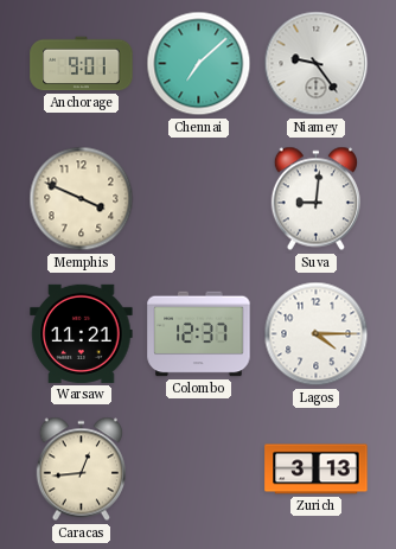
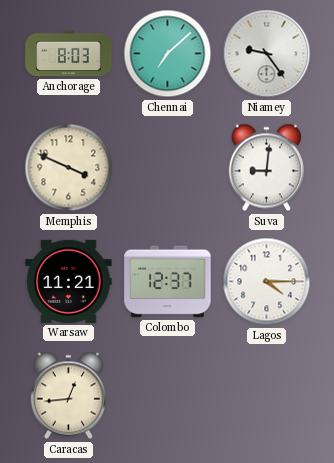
Anchorage: 9:01 -> 8:03
Zurich: 3:13 -> none
